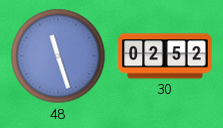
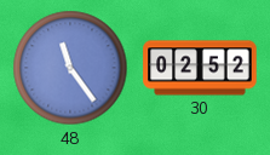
48: 11:27 -> 11:24
